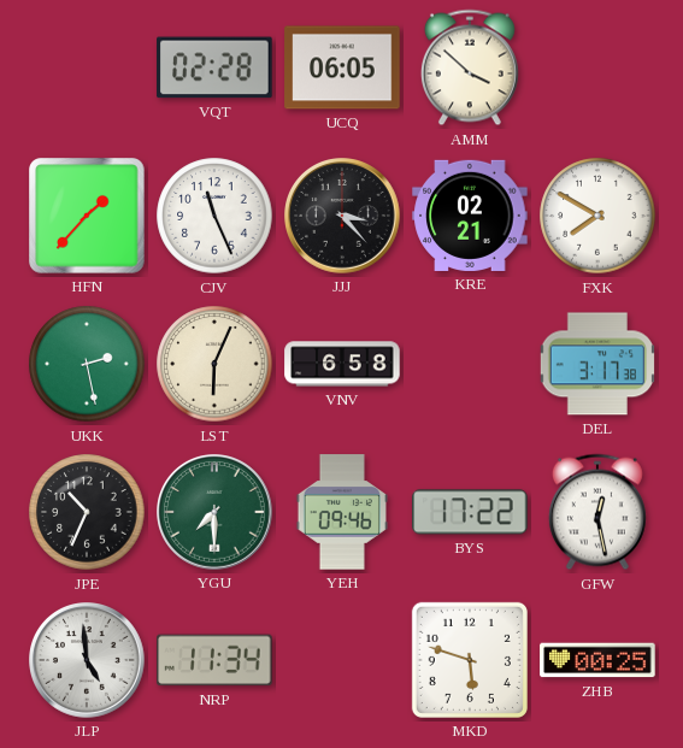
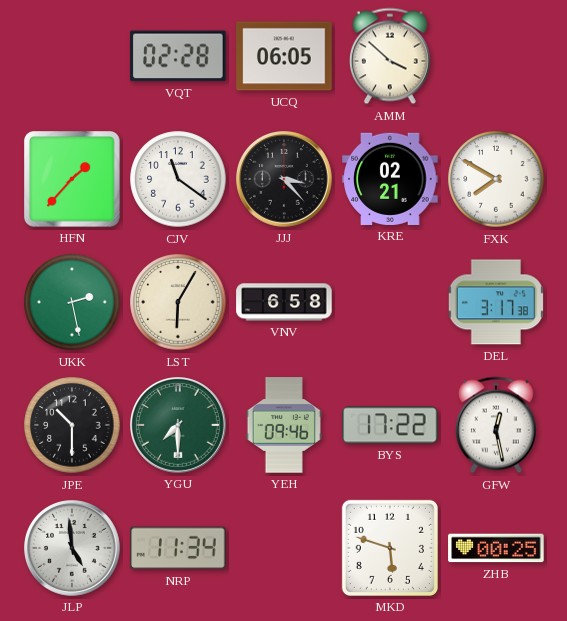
CJV: 11:26 -> 11:21
LST: 6:04 -> 6:05
JPE: 10:34 -> 10:30
